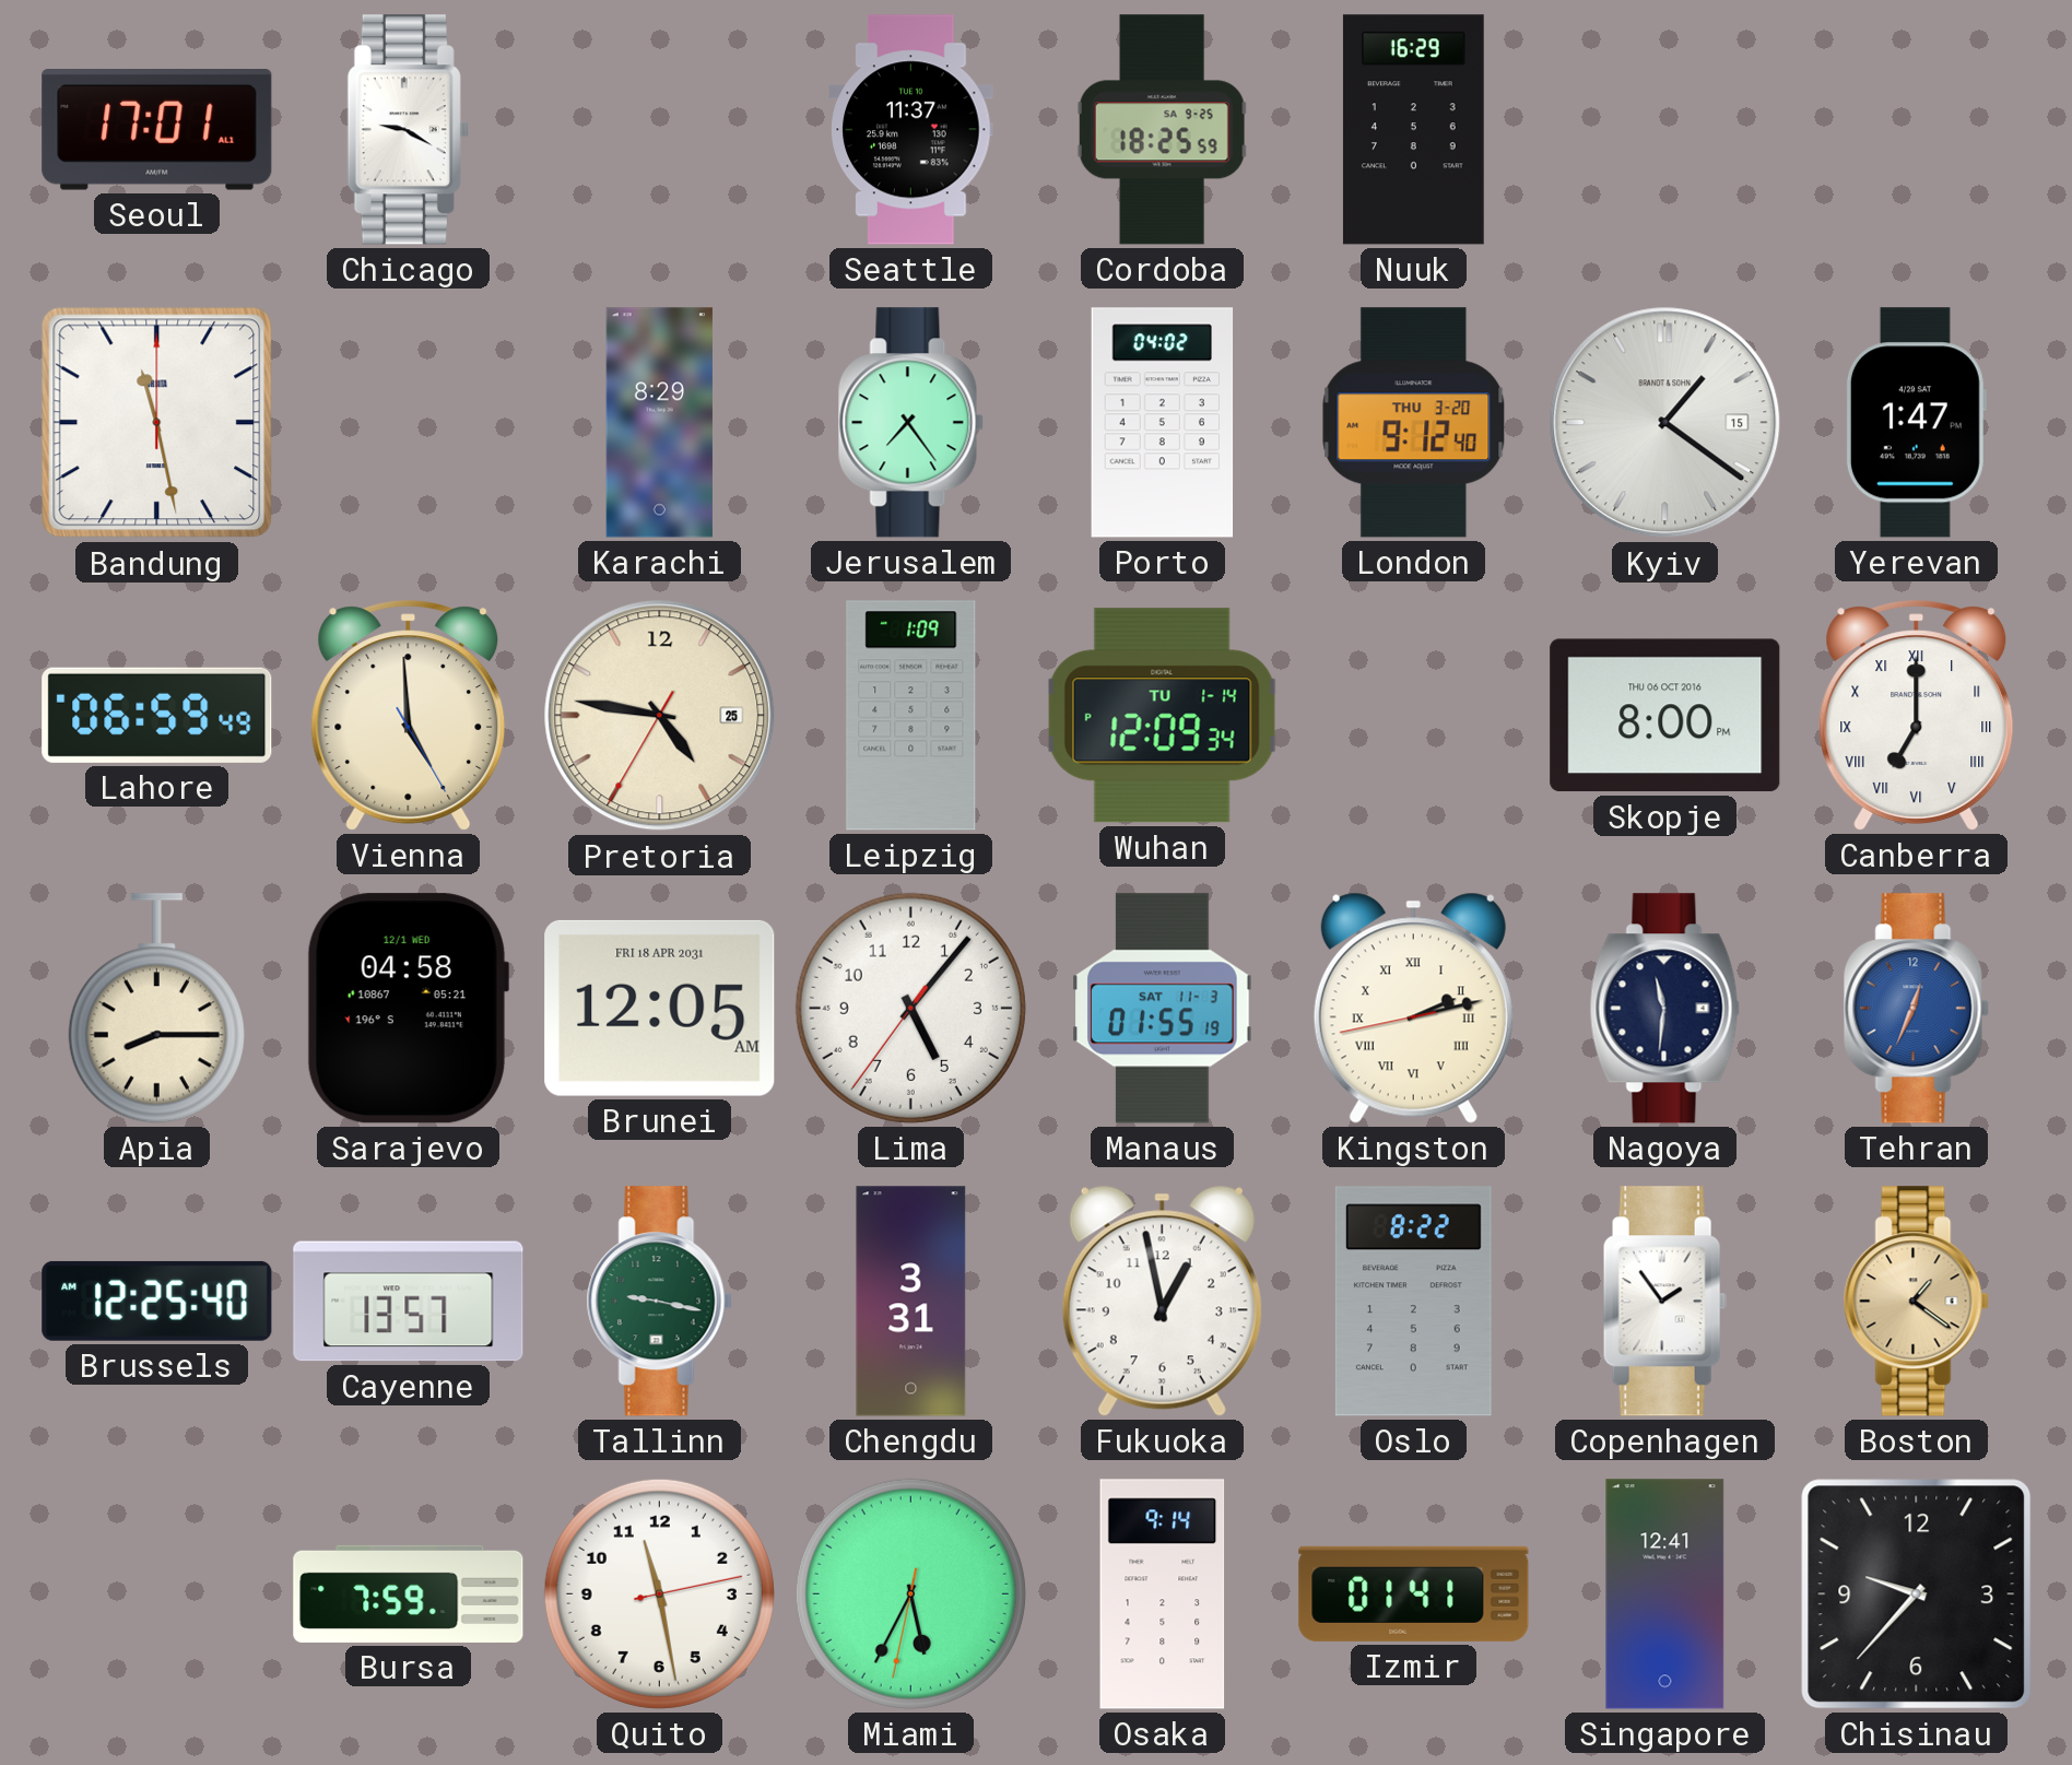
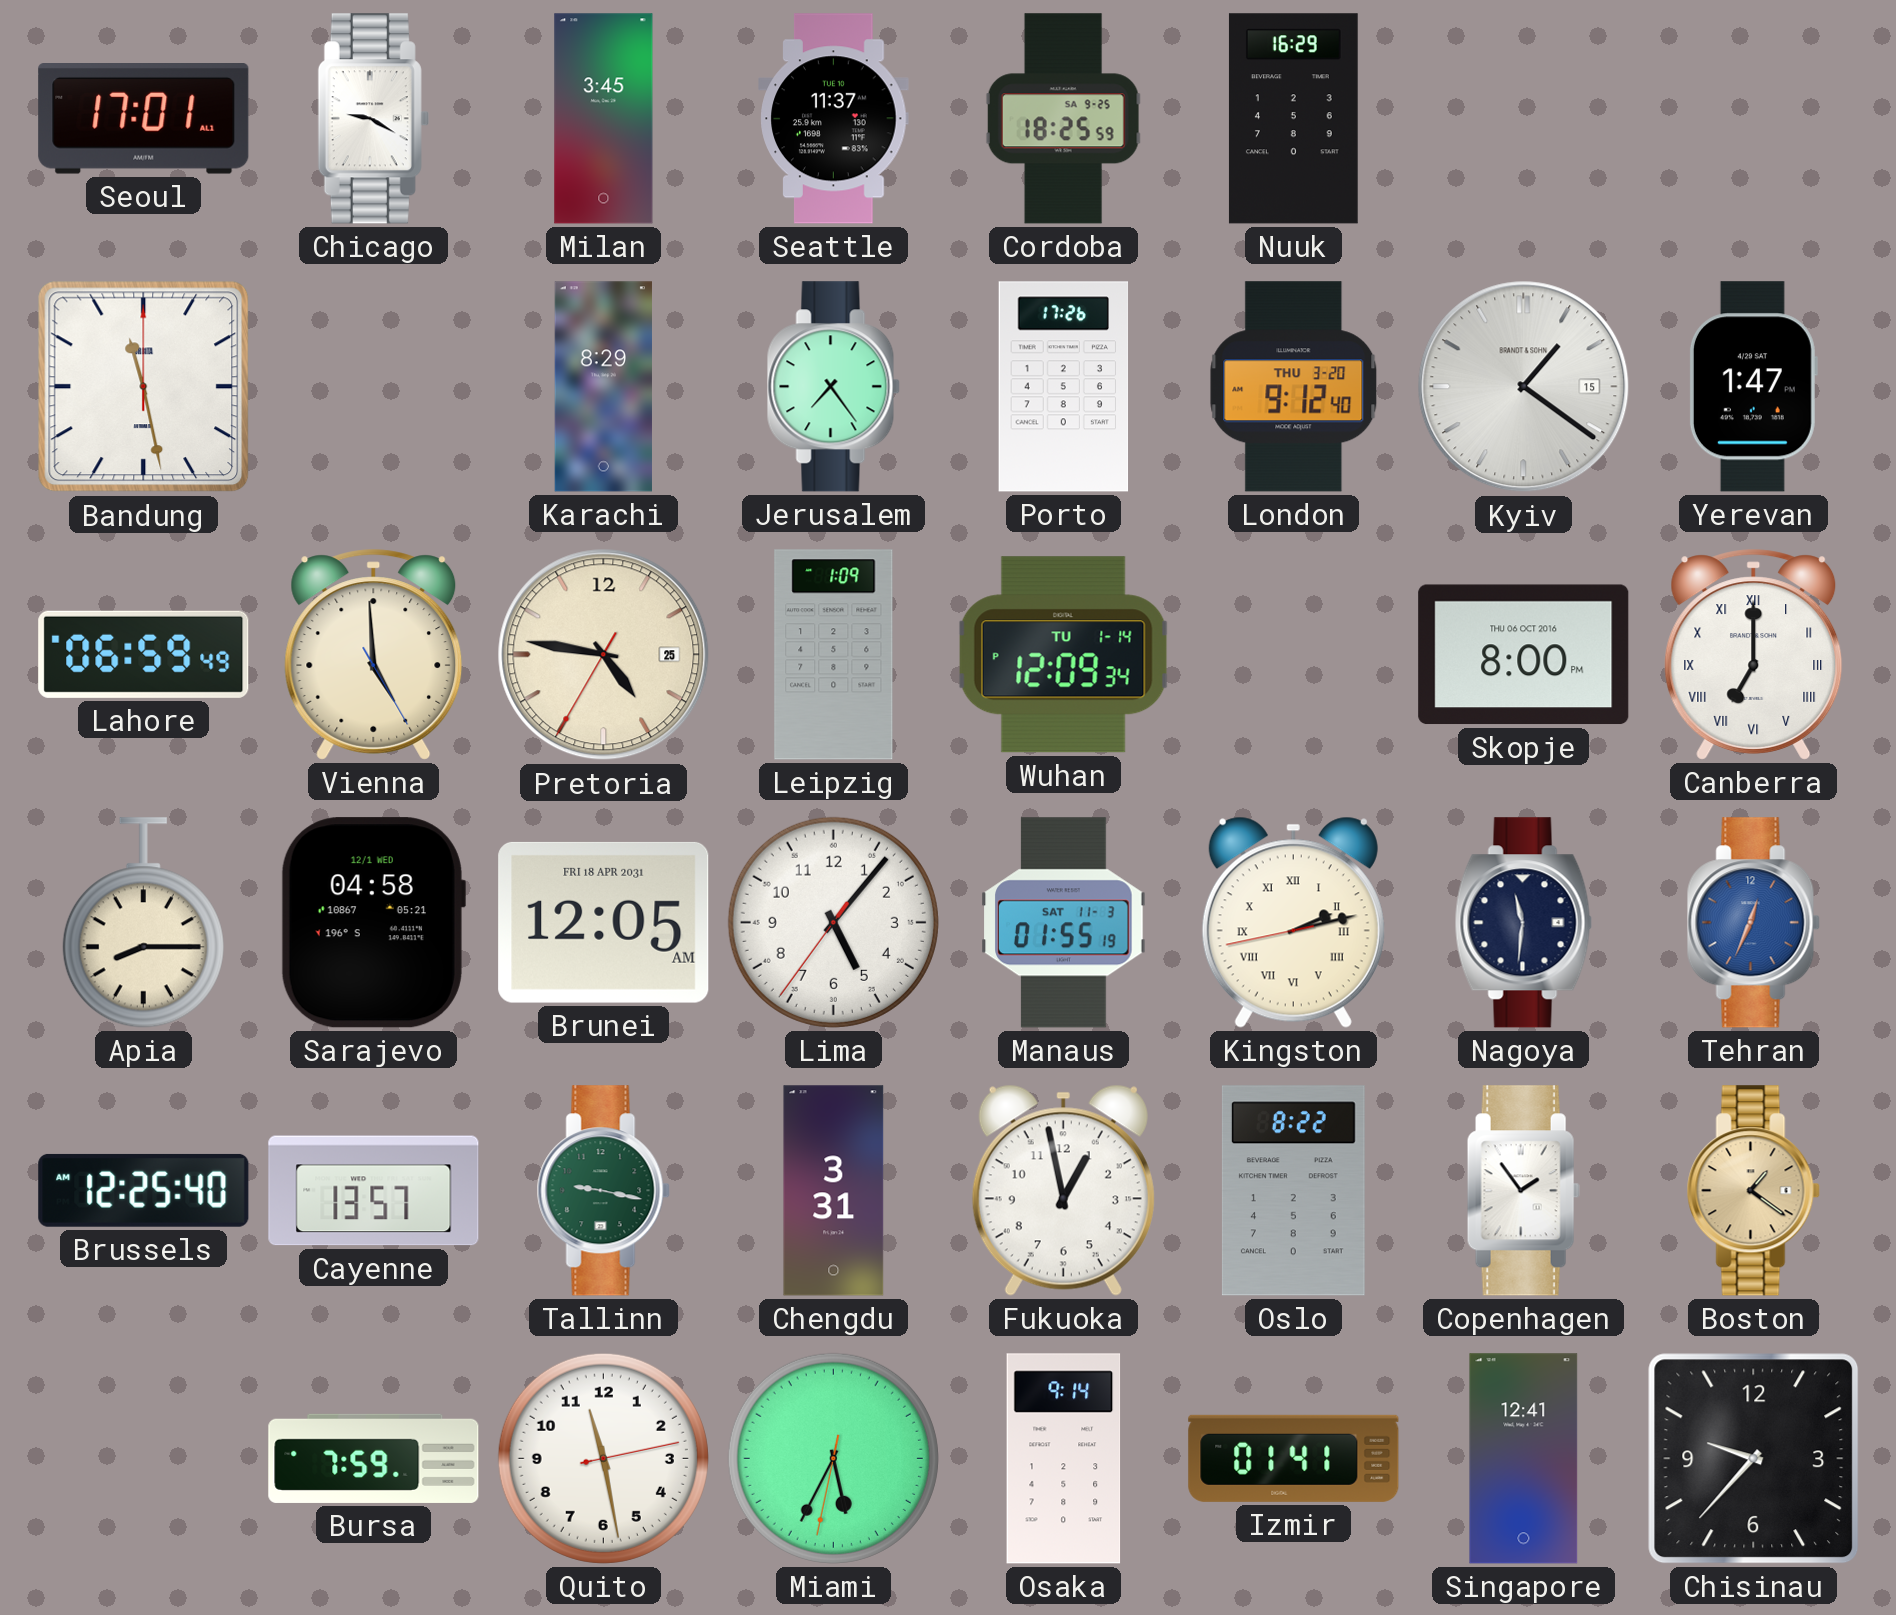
Milan: none -> 3:45
Porto: 04:02 -> 17:26
